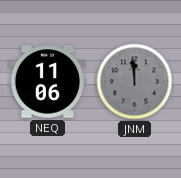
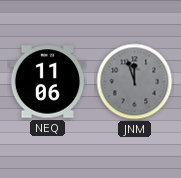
JNM: 11:59 -> 11:57
